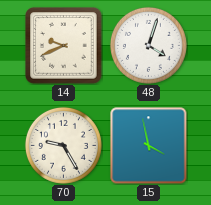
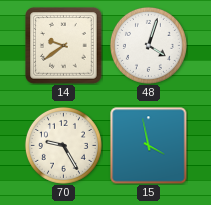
14: 9:41 -> 9:39
